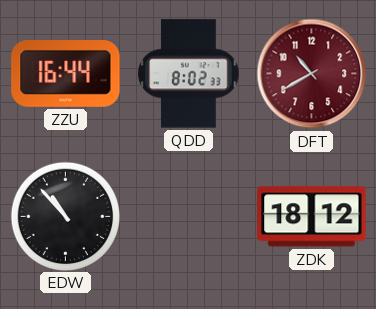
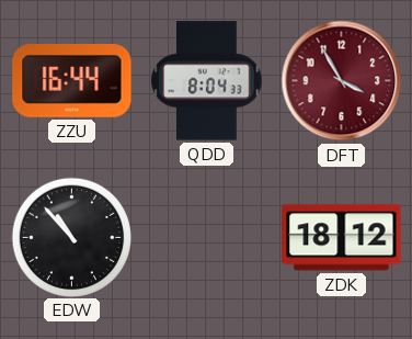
QDD: 8:02 -> 8:04
DFT: 10:40 -> 3:55
